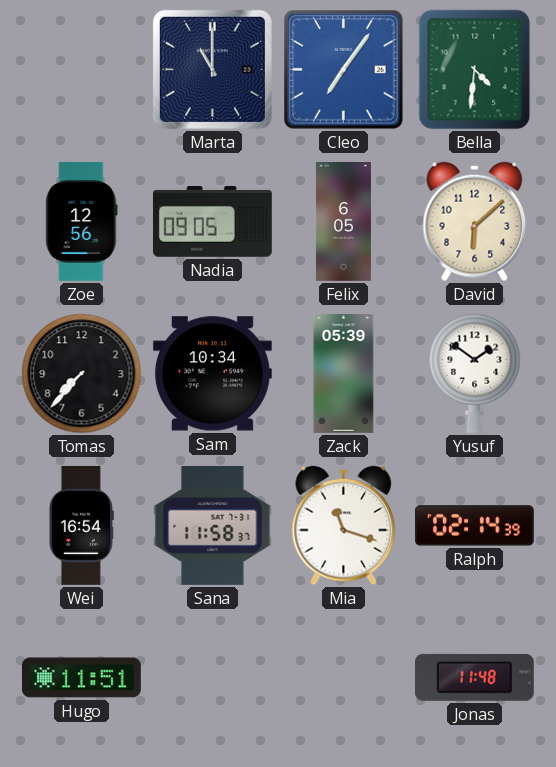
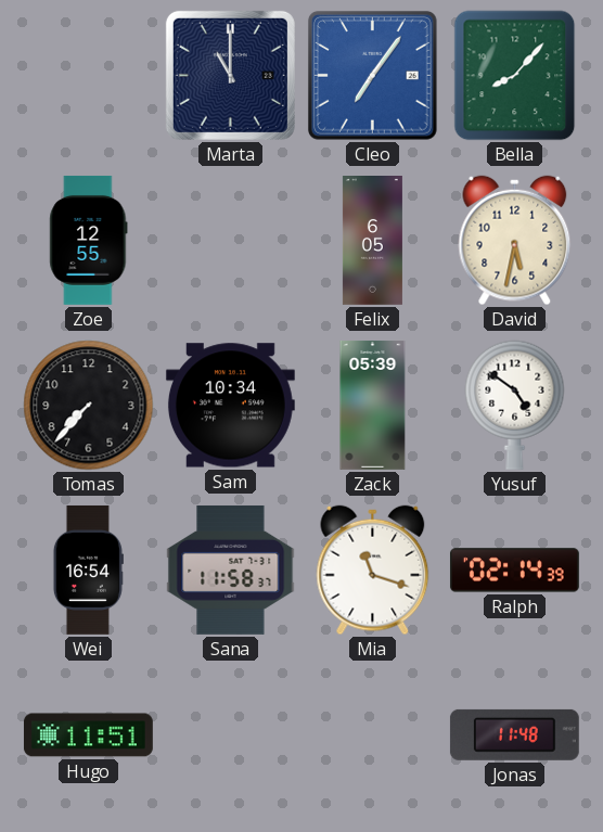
Bella: 4:31 -> 8:07
Zoe: 12:56 -> 12:55
Nadia: 09:05 -> none
David: 6:08 -> 5:32
Yusuf: 1:51 -> 4:51
